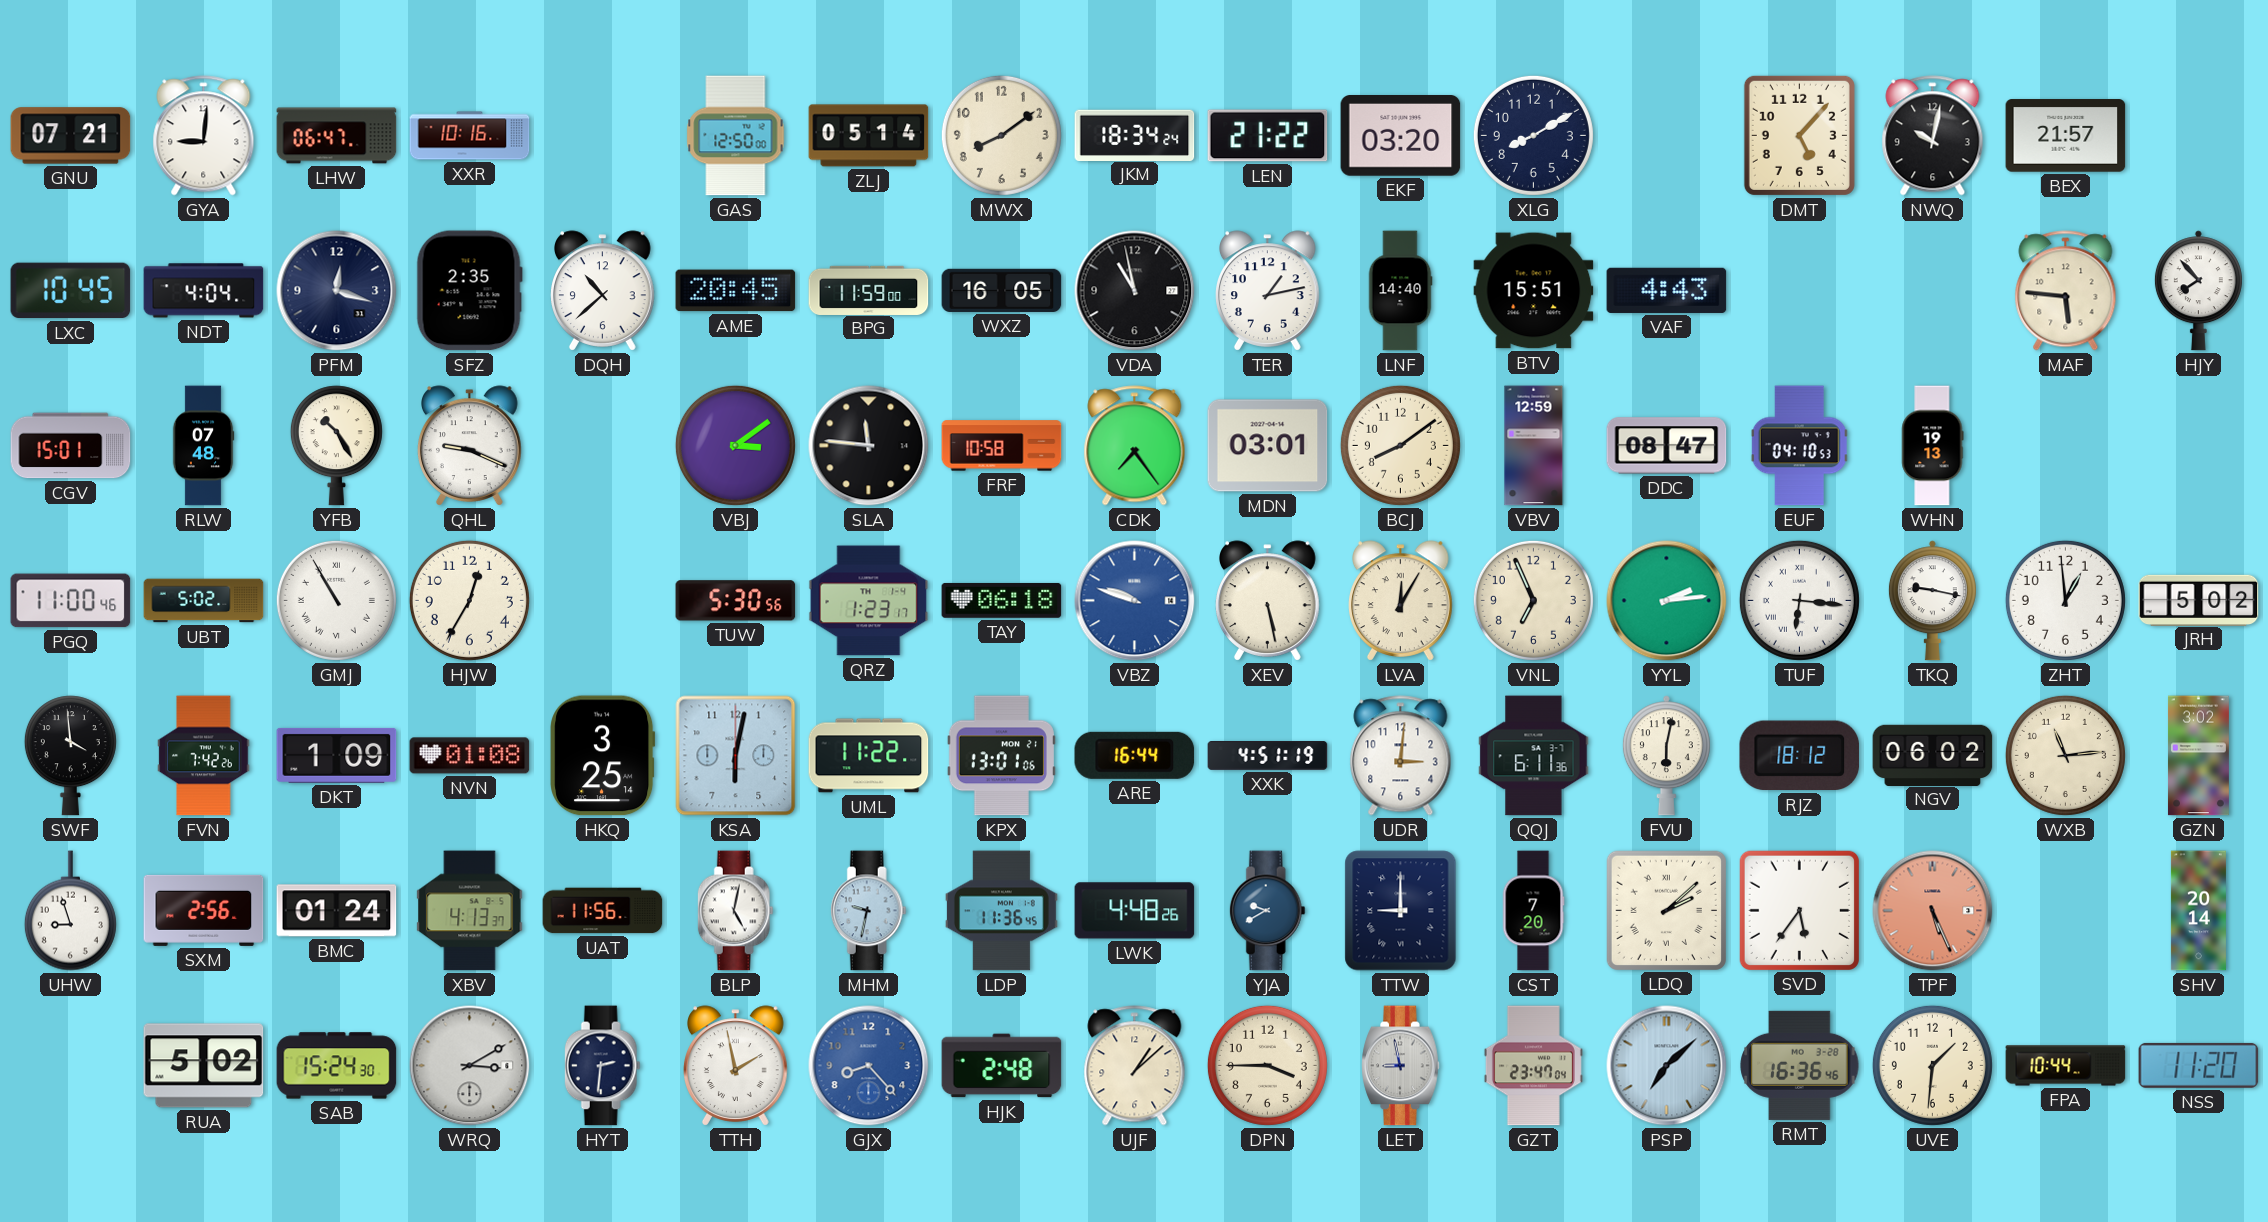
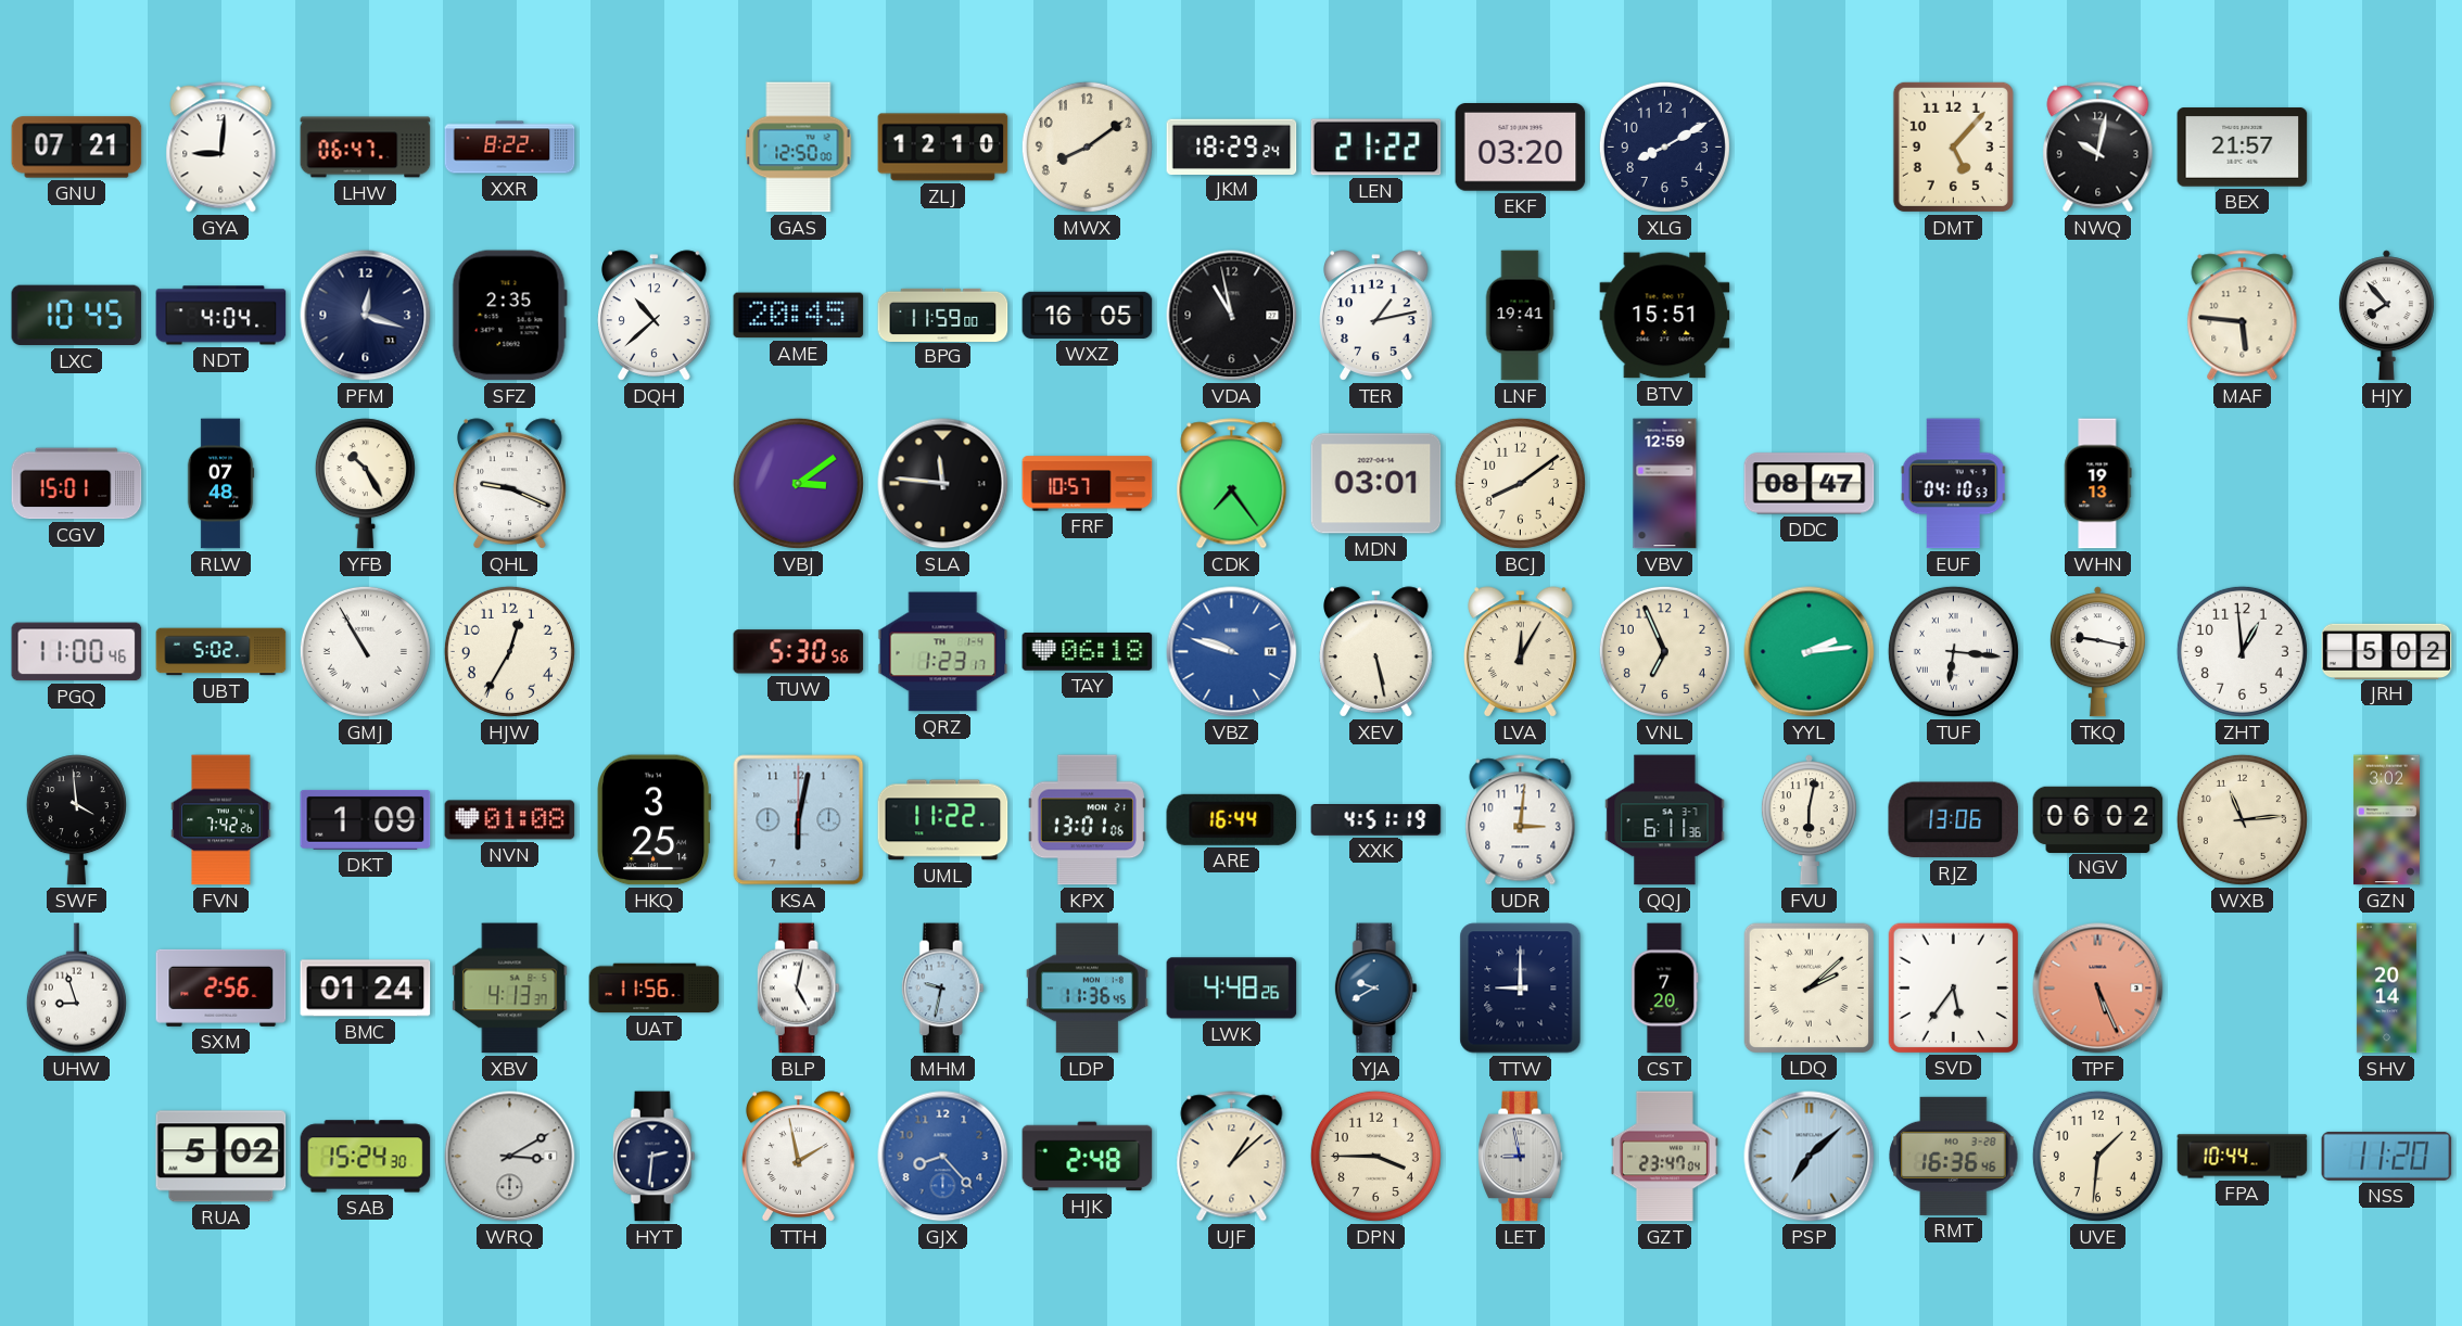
XXR: 10:16 -> 8:22
ZLJ: 05:14 -> 12:10
JKM: 18:34 -> 18:29
LNF: 14:40 -> 19:41
VAF: 4:43 -> none
FRF: 10:58 -> 10:57
RJZ: 18:12 -> 13:06
